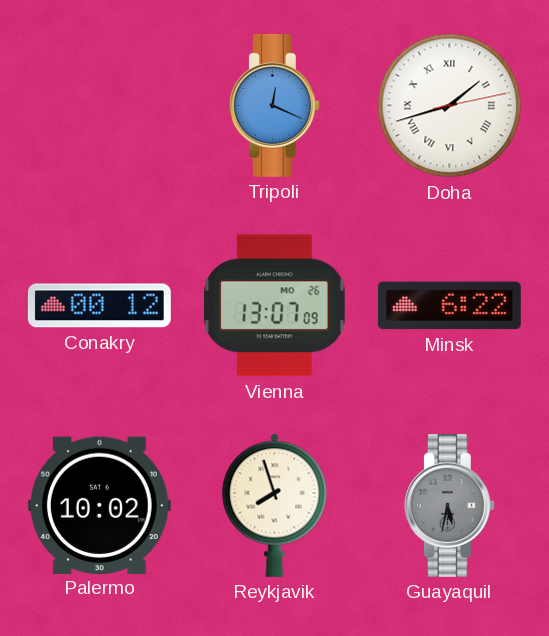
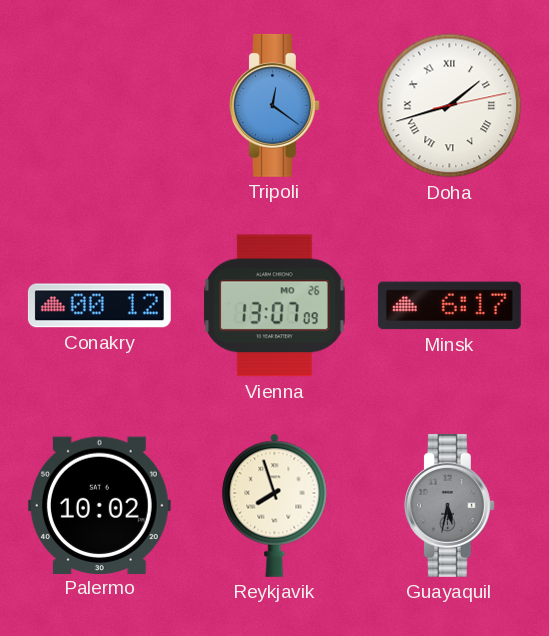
Tripoli: 12:19 -> 12:21
Minsk: 6:22 -> 6:17
